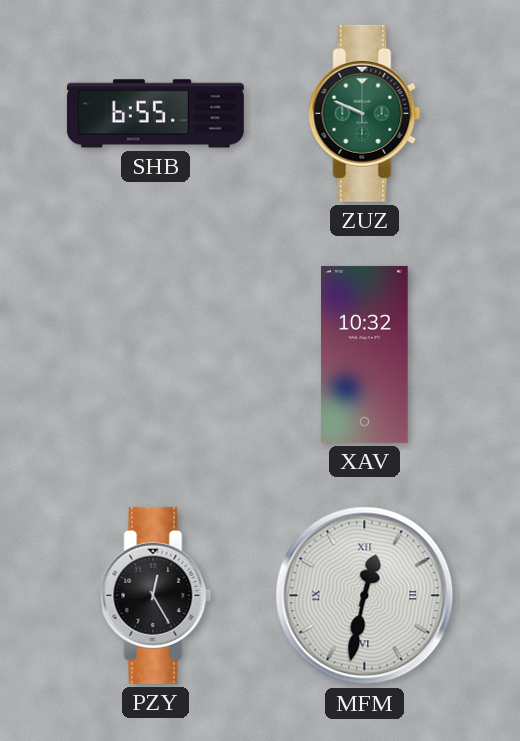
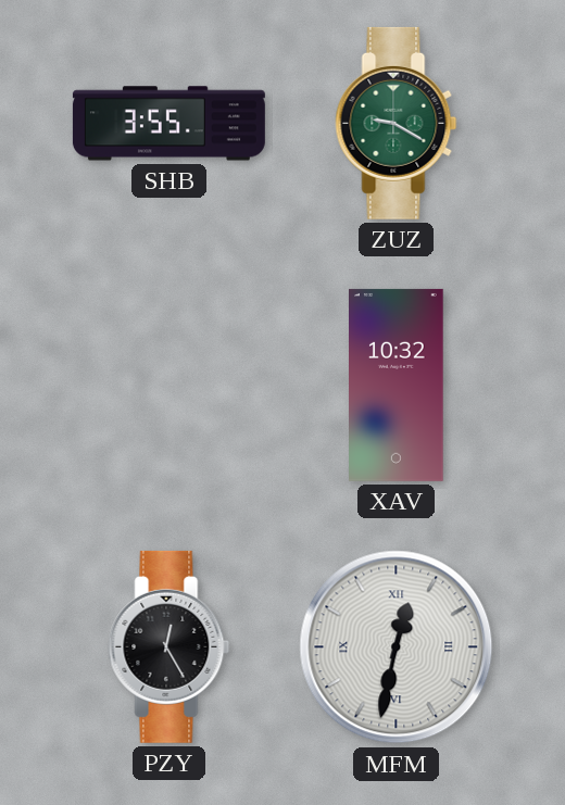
SHB: 6:55 -> 3:55
ZUZ: 9:49 -> 9:20
